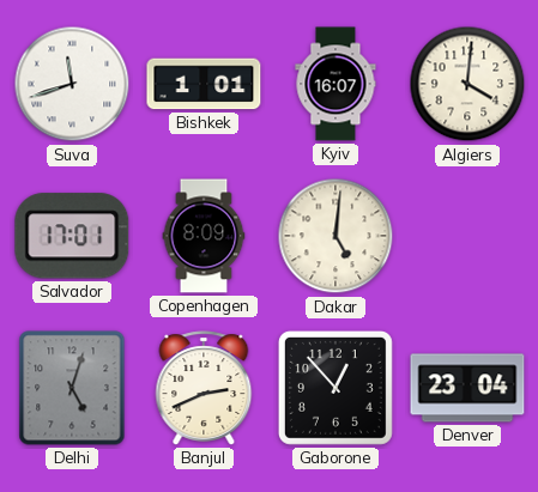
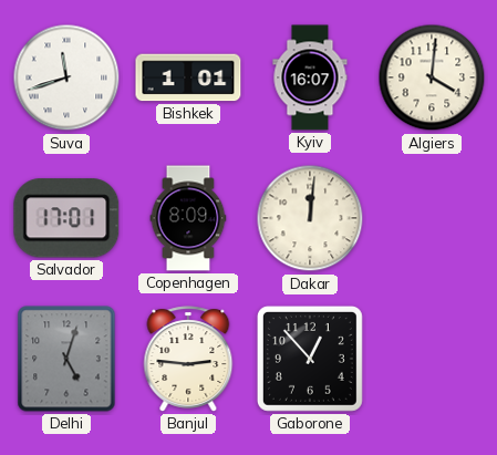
Dakar: 5:01 -> 12:01
Banjul: 2:41 -> 2:46
Denver: 23:04 -> none
